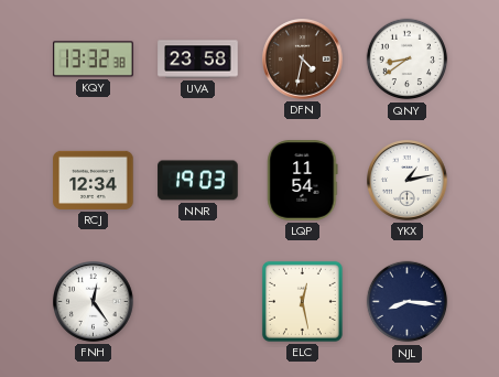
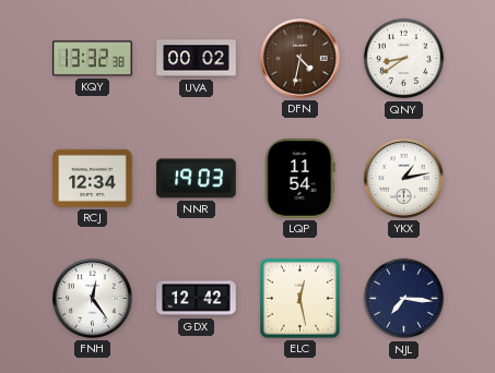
UVA: 23:58 -> 00:02
GDX: none -> 12:42
NJL: 8:16 -> 7:16
